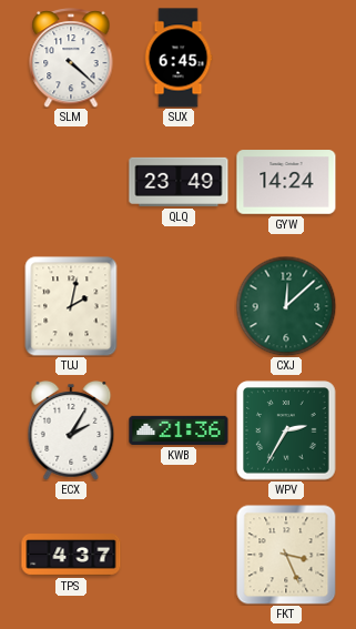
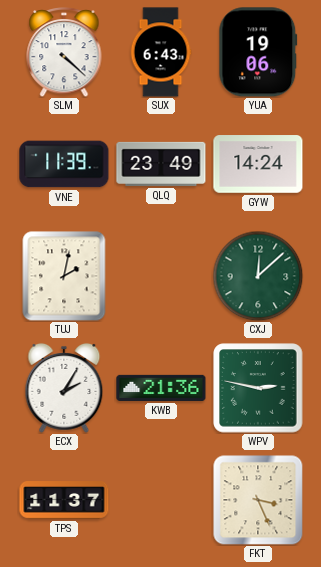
SUX: 6:45 -> 6:43
YUA: none -> 19:06
VNE: none -> 11:39
WPV: 2:35 -> 2:47
TPS: 4:37 -> 11:37
